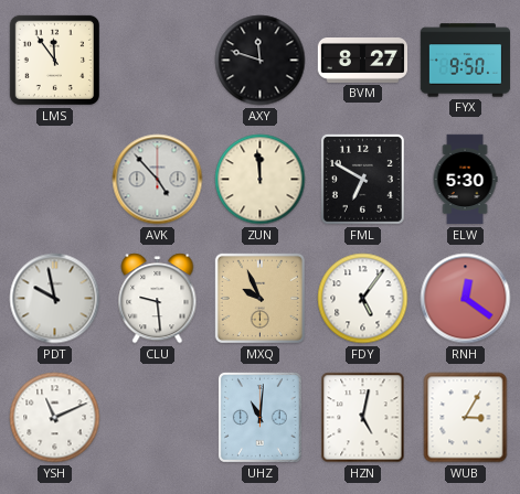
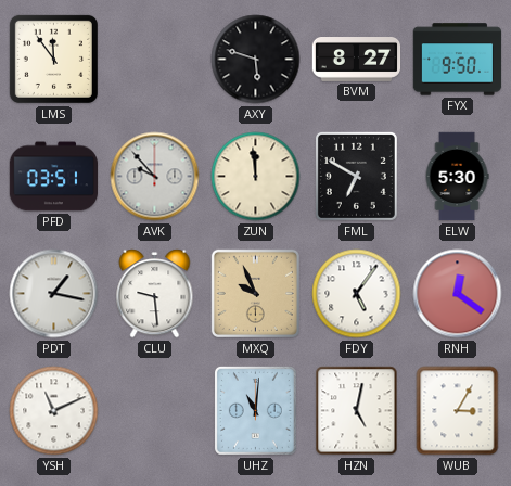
AXY: 11:48 -> 5:48
PFD: none -> 03:51
AVK: 4:53 -> 9:53
PDT: 9:58 -> 1:17
